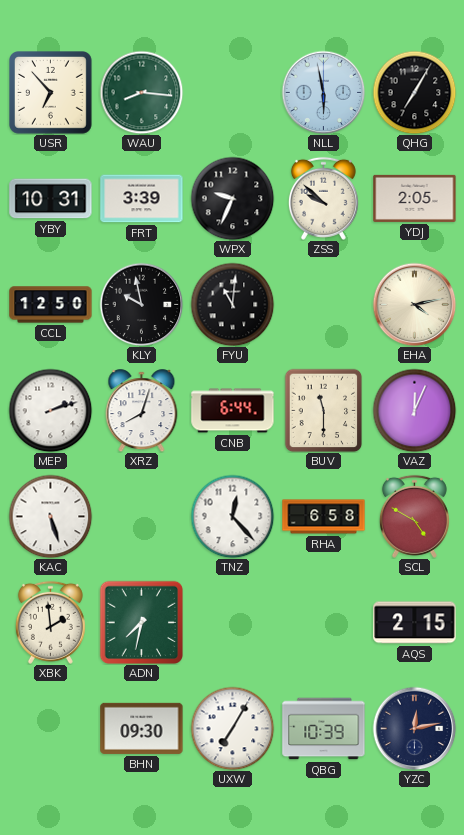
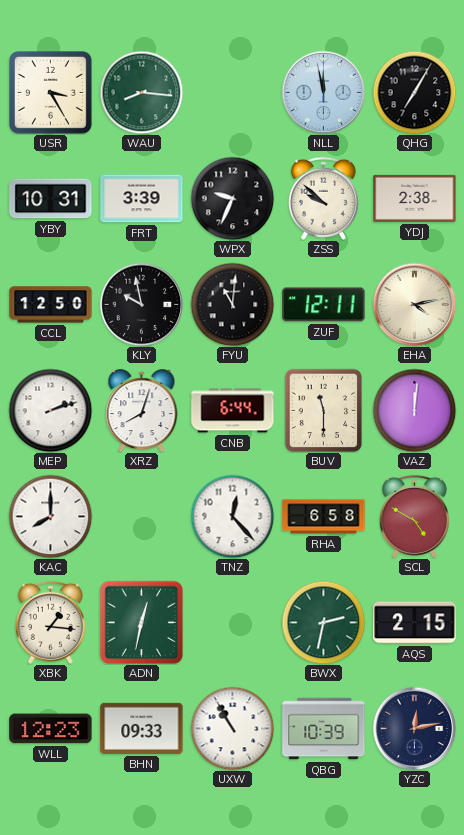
USR: 6:53 -> 3:25
NLL: 5:58 -> 11:58
YDJ: 2:05 -> 2:38
ZUF: none -> 12:11
VAZ: 12:04 -> 12:01
KAC: 5:27 -> 8:00
XBK: 1:59 -> 1:16
ADN: 7:32 -> 12:32
BWX: none -> 2:32
WLL: none -> 12:23
BHN: 09:30 -> 09:33
UXW: 7:05 -> 10:55
